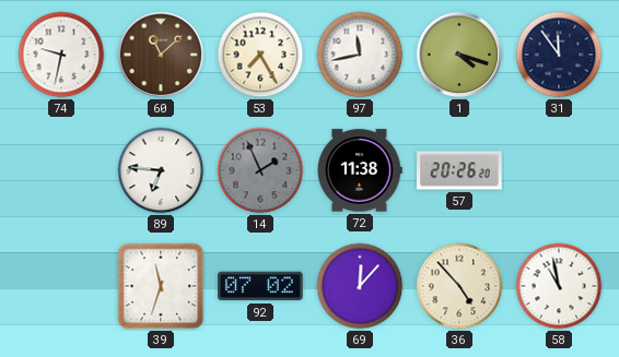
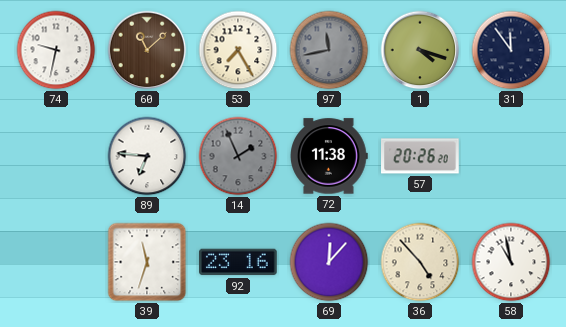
97 dial: white -> grey
92: 07:02 -> 23:16
